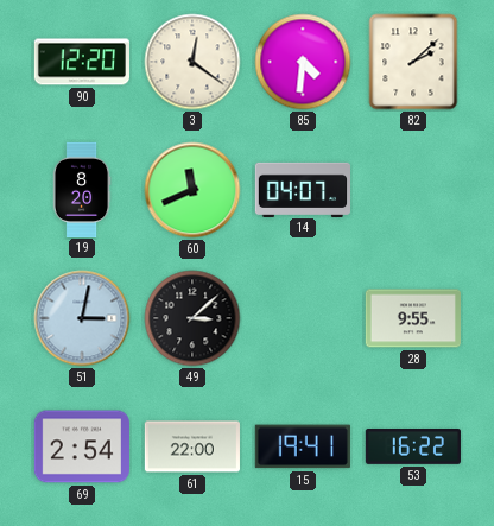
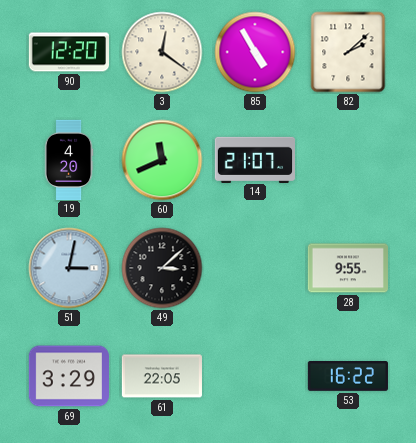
85: 4:31 -> 4:55
19: 8:20 -> 4:20
14: 04:07 -> 21:07
69: 2:54 -> 3:29
61: 22:00 -> 22:05
15: 19:41 -> none
